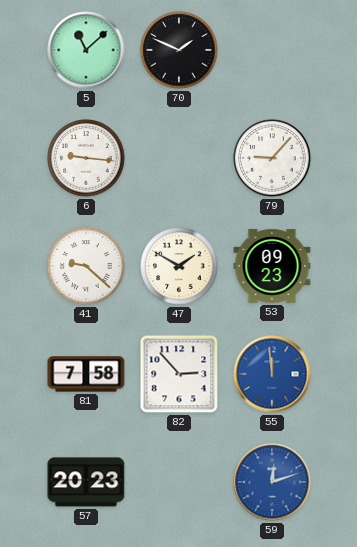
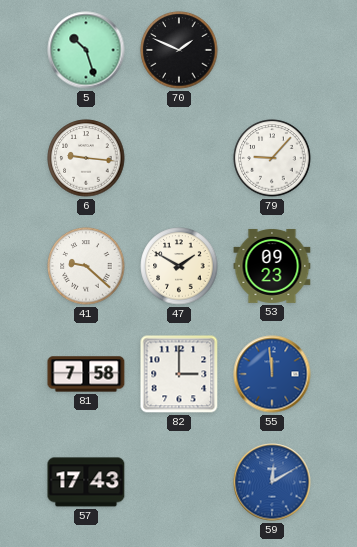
5: 11:08 -> 10:27
82: 2:53 -> 3:00
57: 20:23 -> 17:43
59: 12:12 -> 12:10
